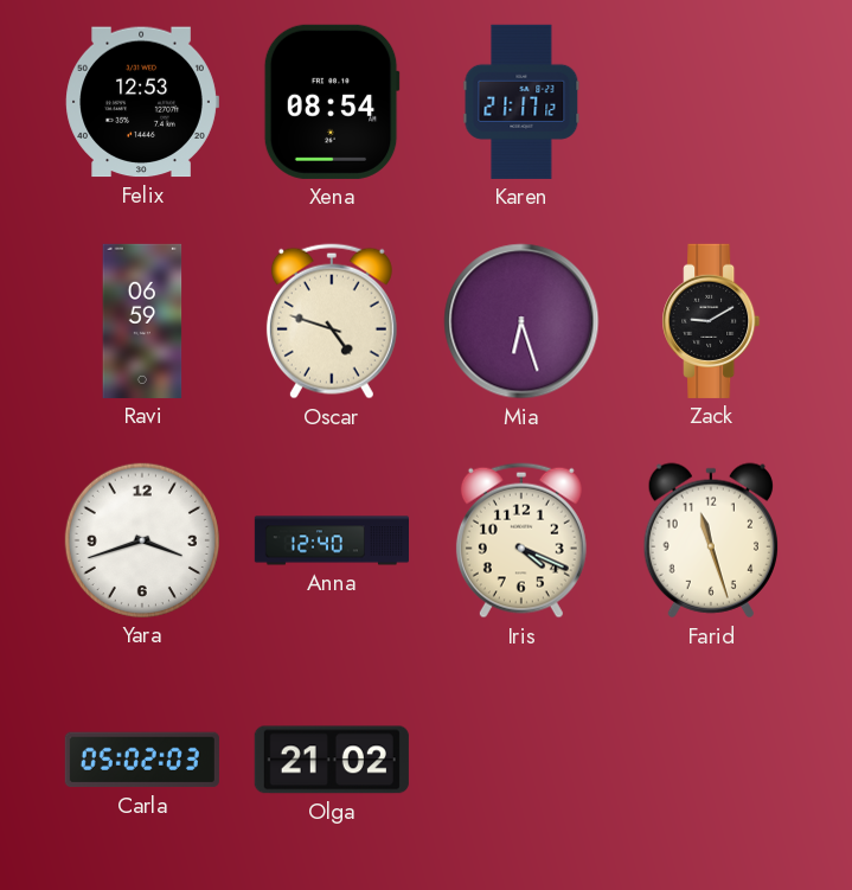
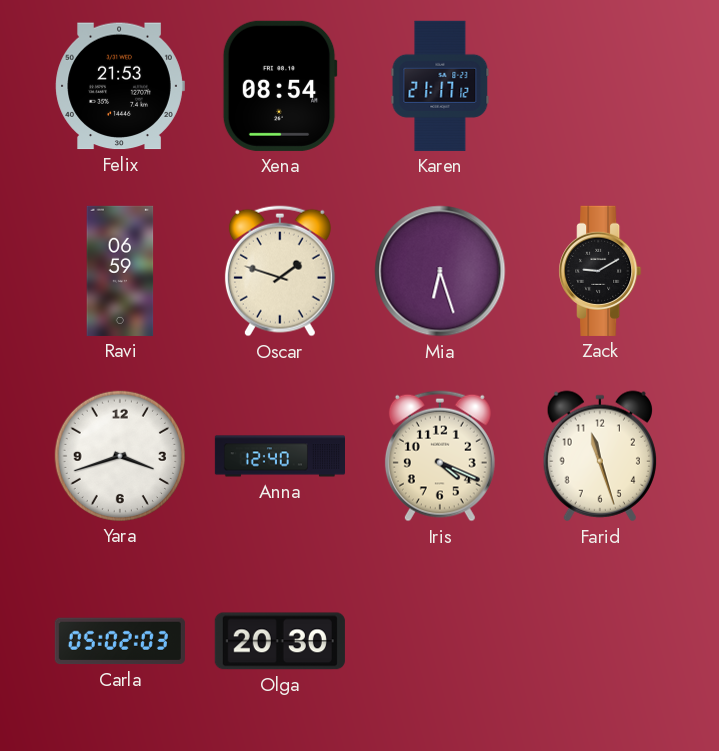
Felix: 12:53 -> 21:53
Oscar: 4:48 -> 1:48
Olga: 21:02 -> 20:30
